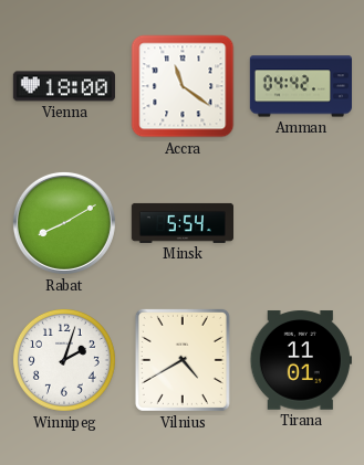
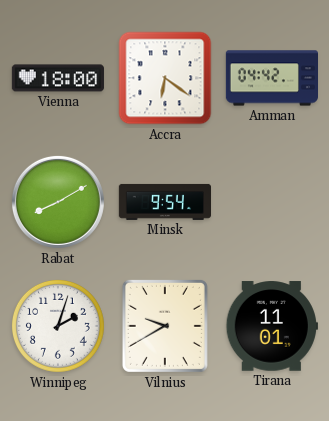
Accra: 11:21 -> 6:21
Minsk: 5:54 -> 9:54
Vilnius: 4:40 -> 9:40
